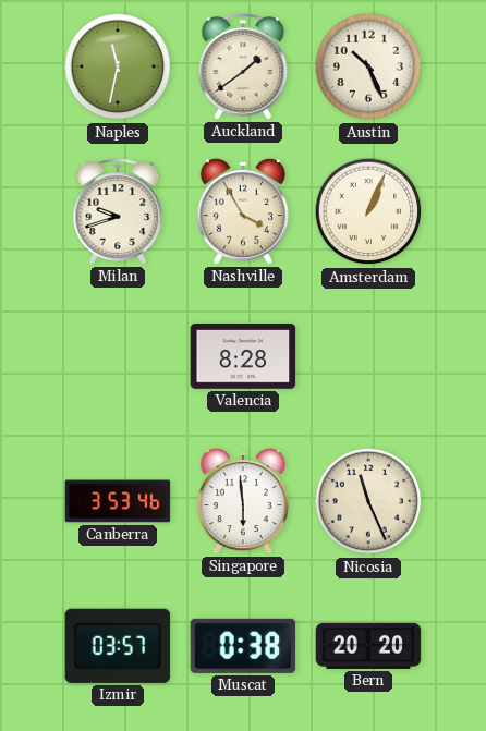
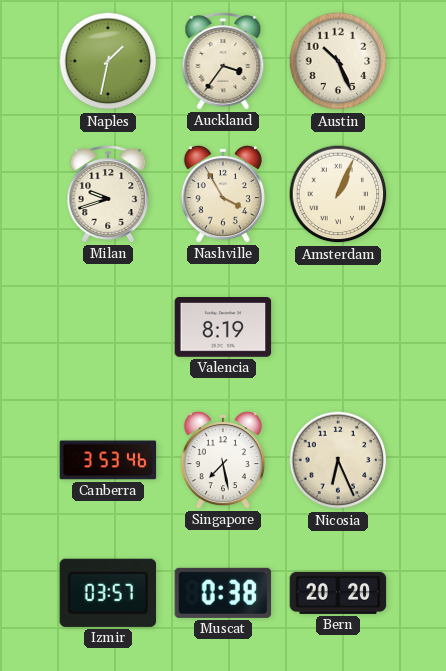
Naples: 11:32 -> 1:32
Auckland: 1:39 -> 3:36
Valencia: 8:28 -> 8:19
Singapore: 5:59 -> 7:28
Nicosia: 11:26 -> 6:26
